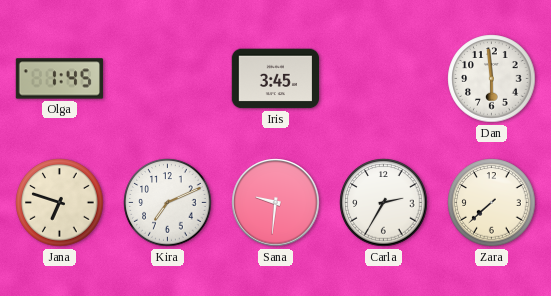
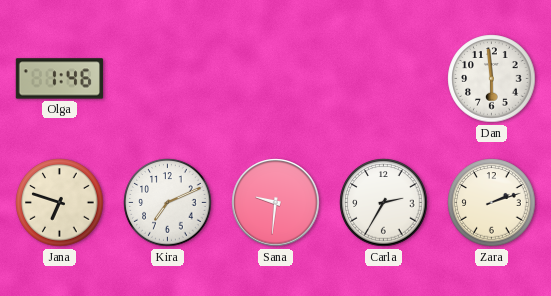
Olga: 1:45 -> 1:46
Iris: 3:45 -> none
Zara: 7:38 -> 2:12
